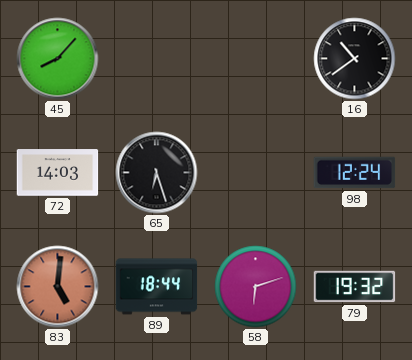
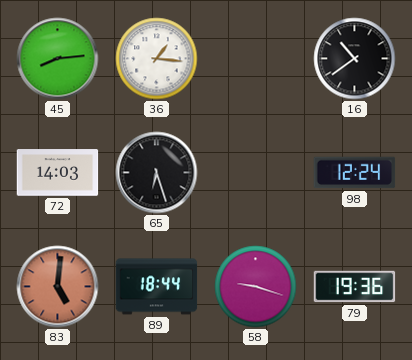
45: 8:07 -> 8:14
36: none -> 1:16
58: 6:12 -> 9:18
79: 19:32 -> 19:36
